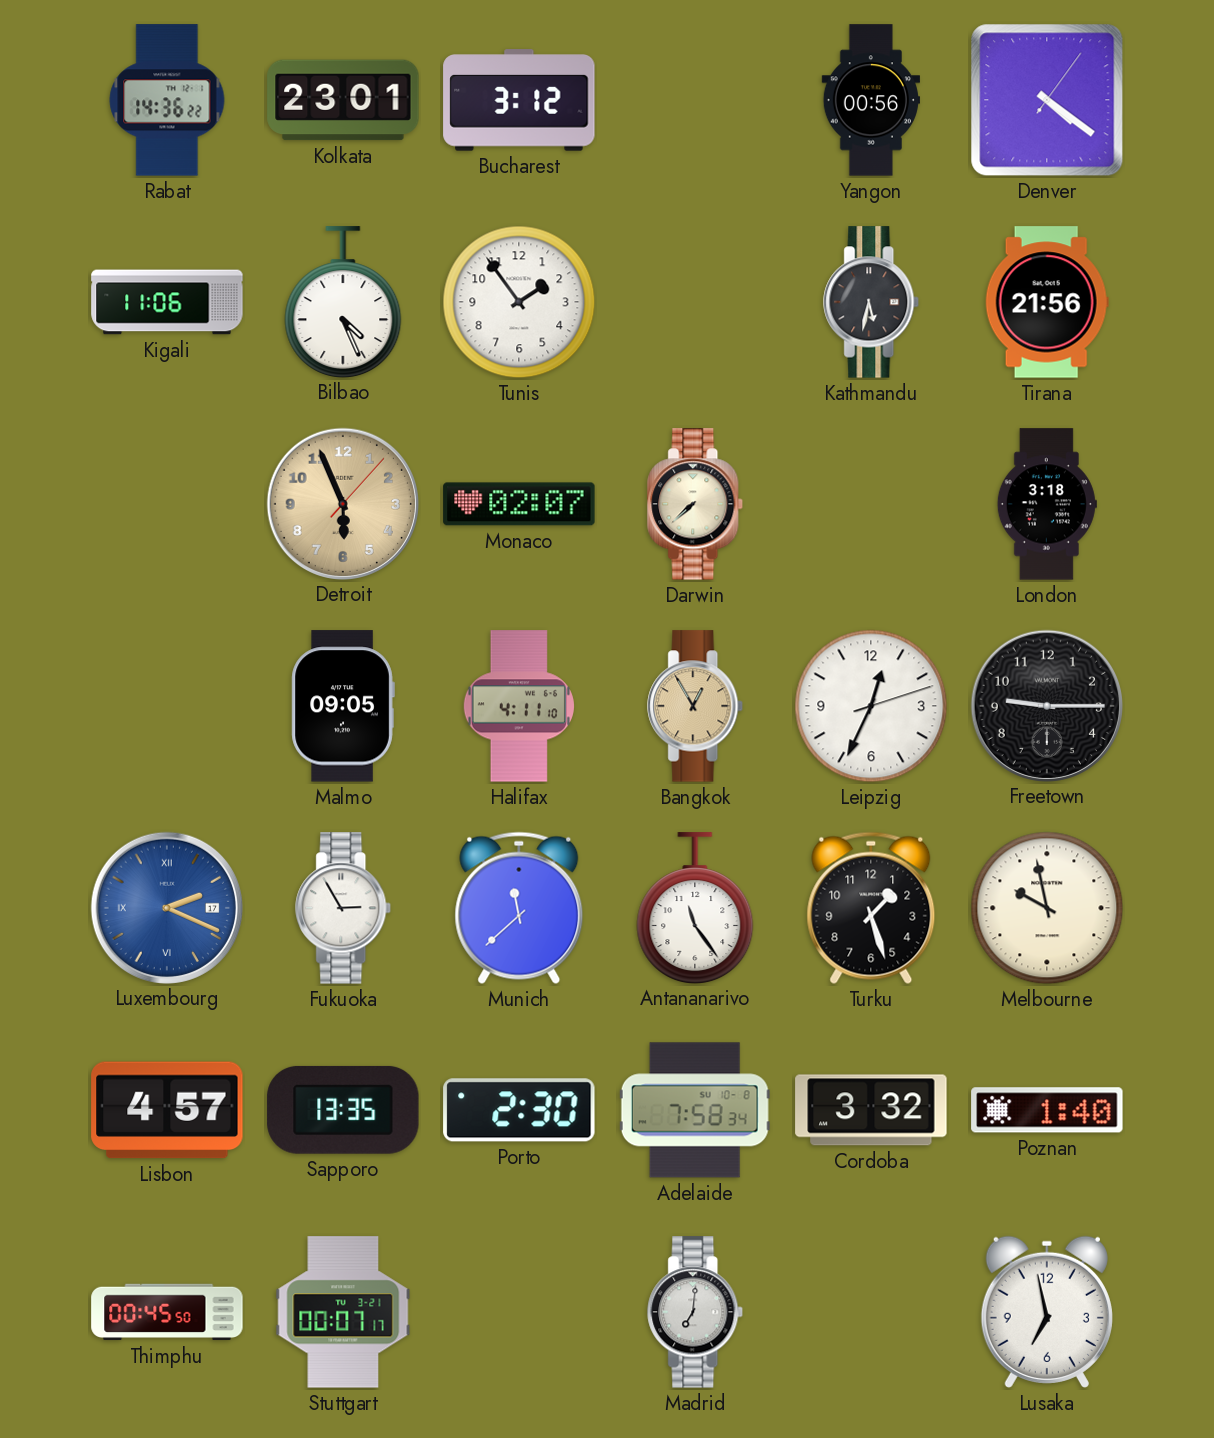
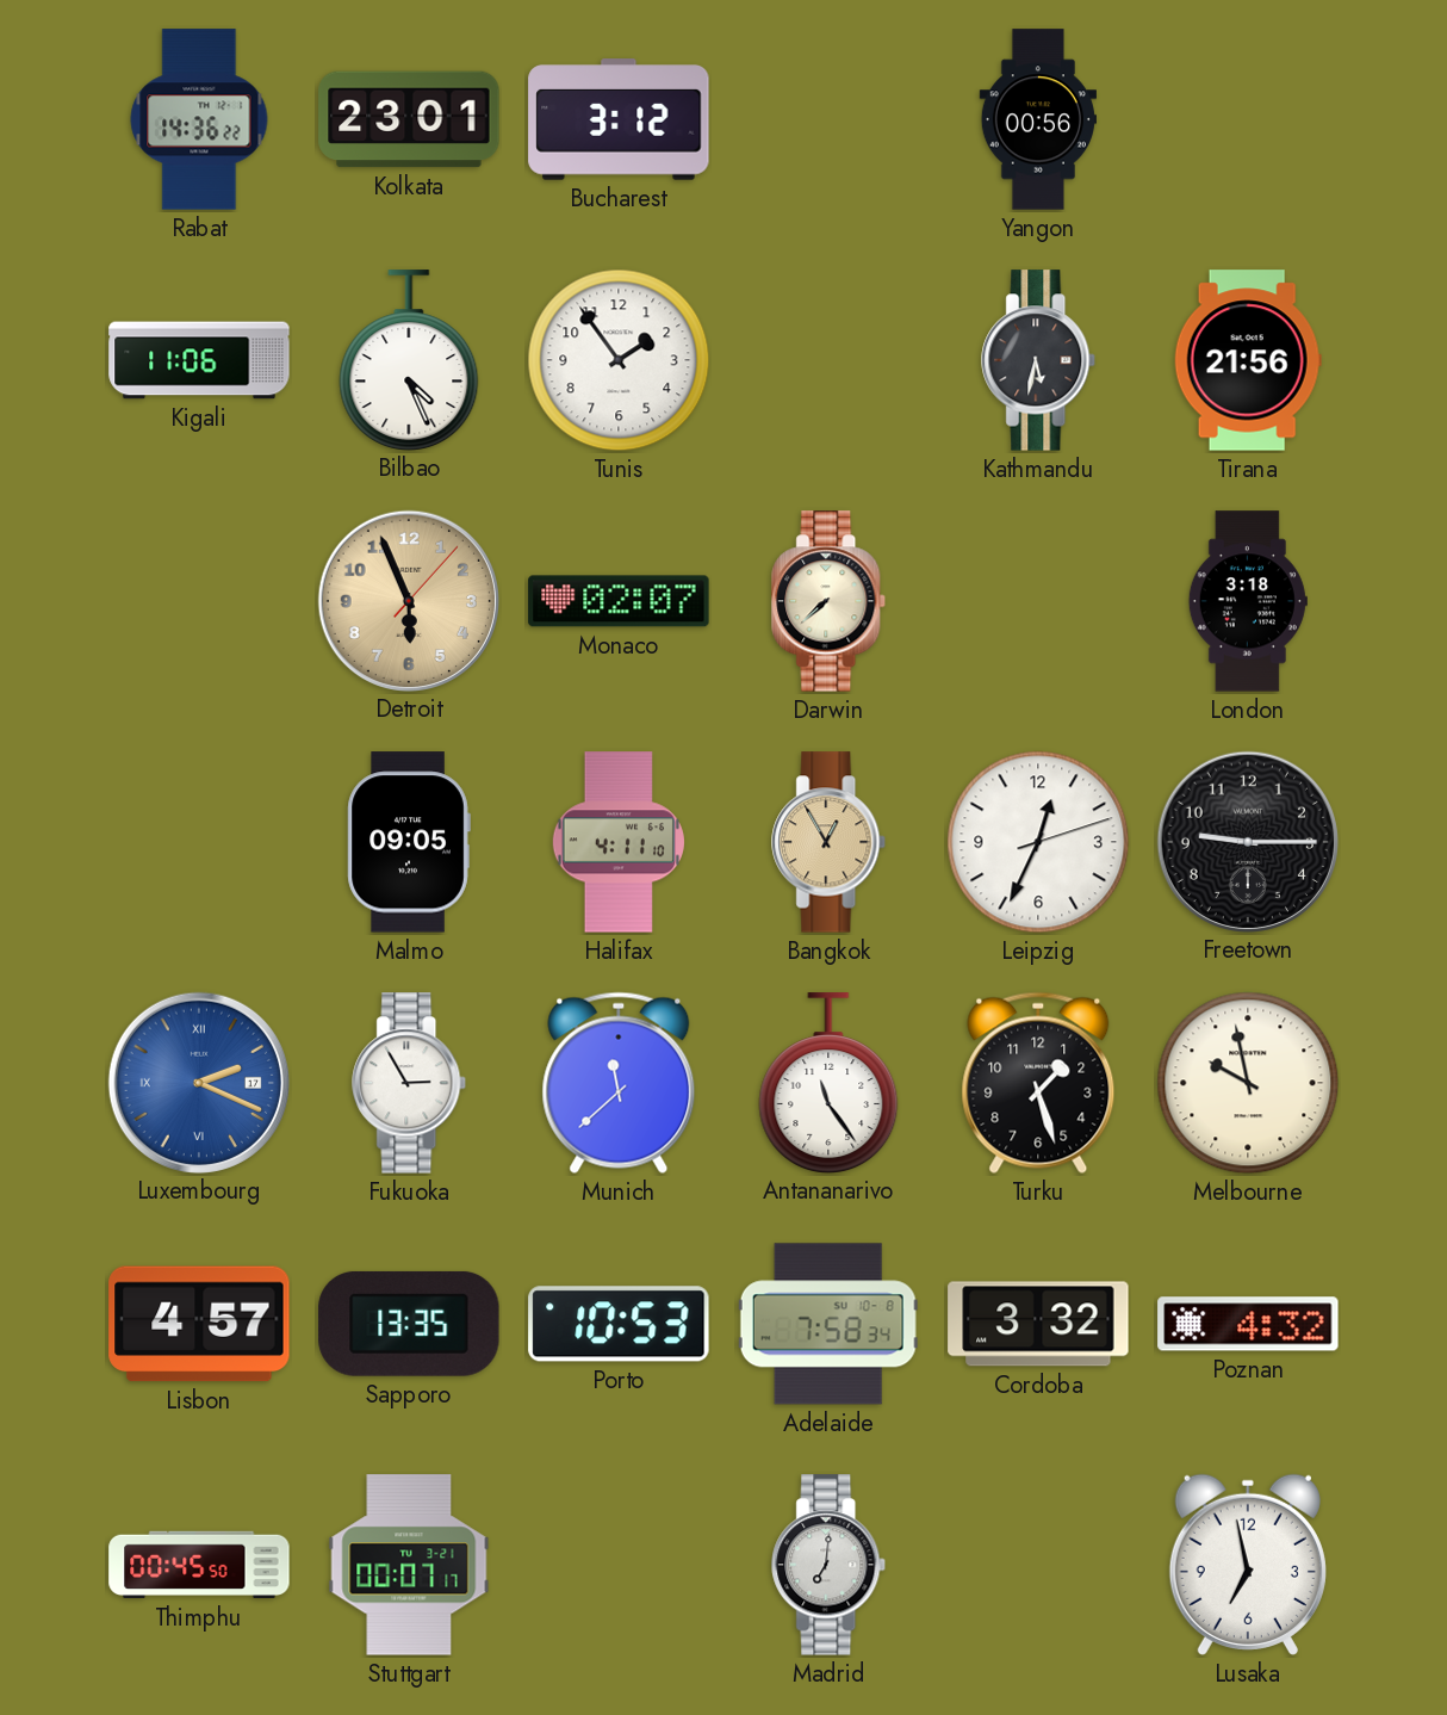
Denver: 4:21 -> none
Porto: 2:30 -> 10:53
Poznan: 1:40 -> 4:32
